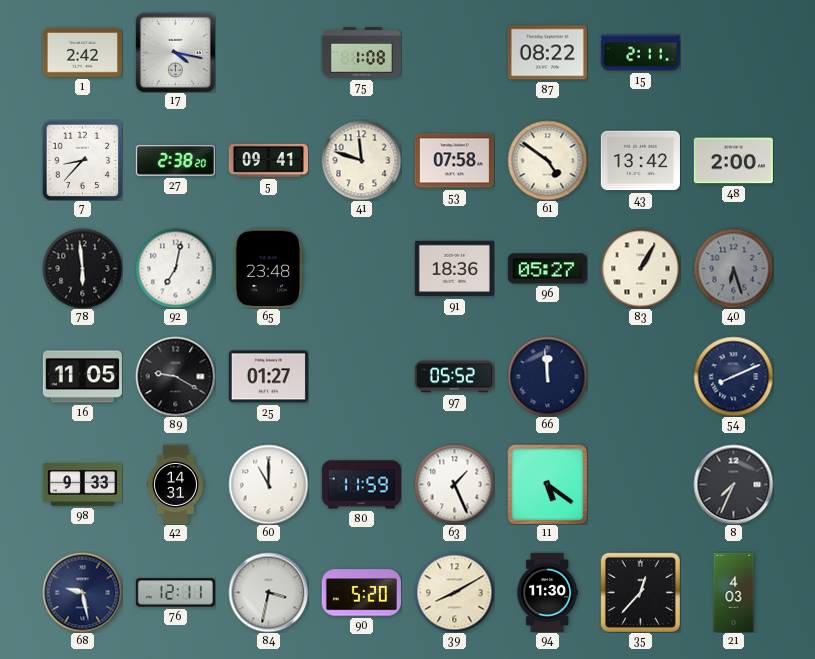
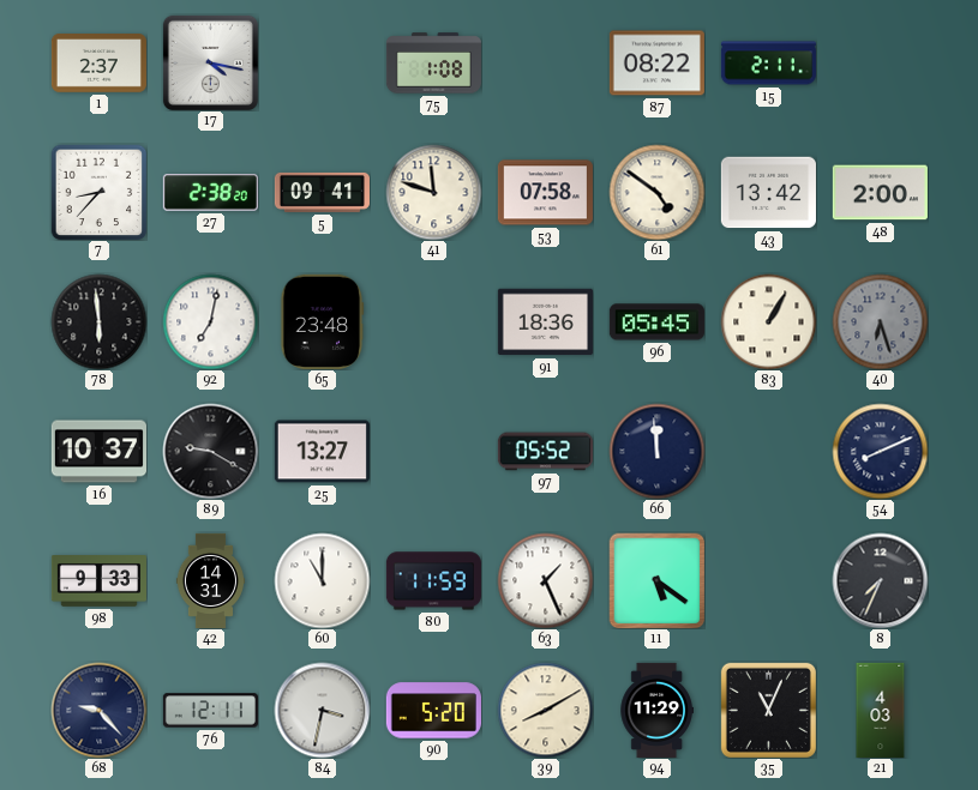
1: 2:42 -> 2:37
96: 05:27 -> 05:45
16: 11:05 -> 10:37
25: 01:27 -> 13:27
68: 9:28 -> 9:23
94: 11:30 -> 11:29
35: 12:37 -> 11:04
